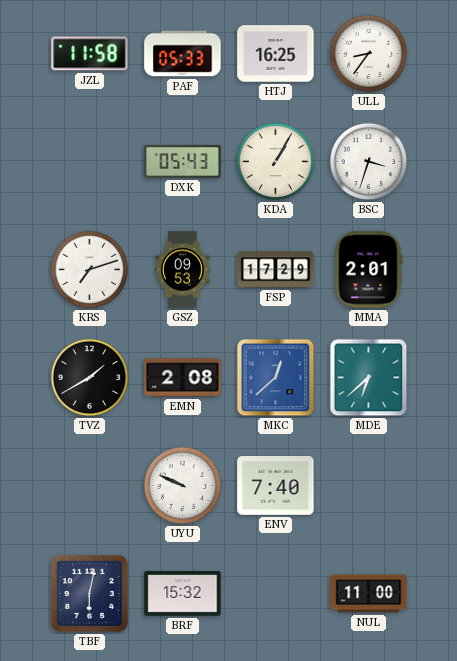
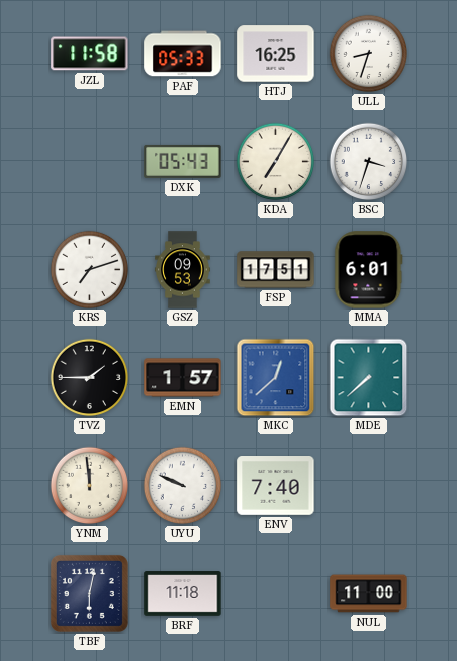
ULL: 8:36 -> 8:33
KDA: 1:05 -> 7:05
FSP: 17:29 -> 17:51
MMA: 2:01 -> 6:01
TVZ: 1:40 -> 1:45
EMN: 2:08 -> 1:57
MDE: 6:38 -> 7:38
YNM: none -> 11:59
BRF: 15:32 -> 11:18
